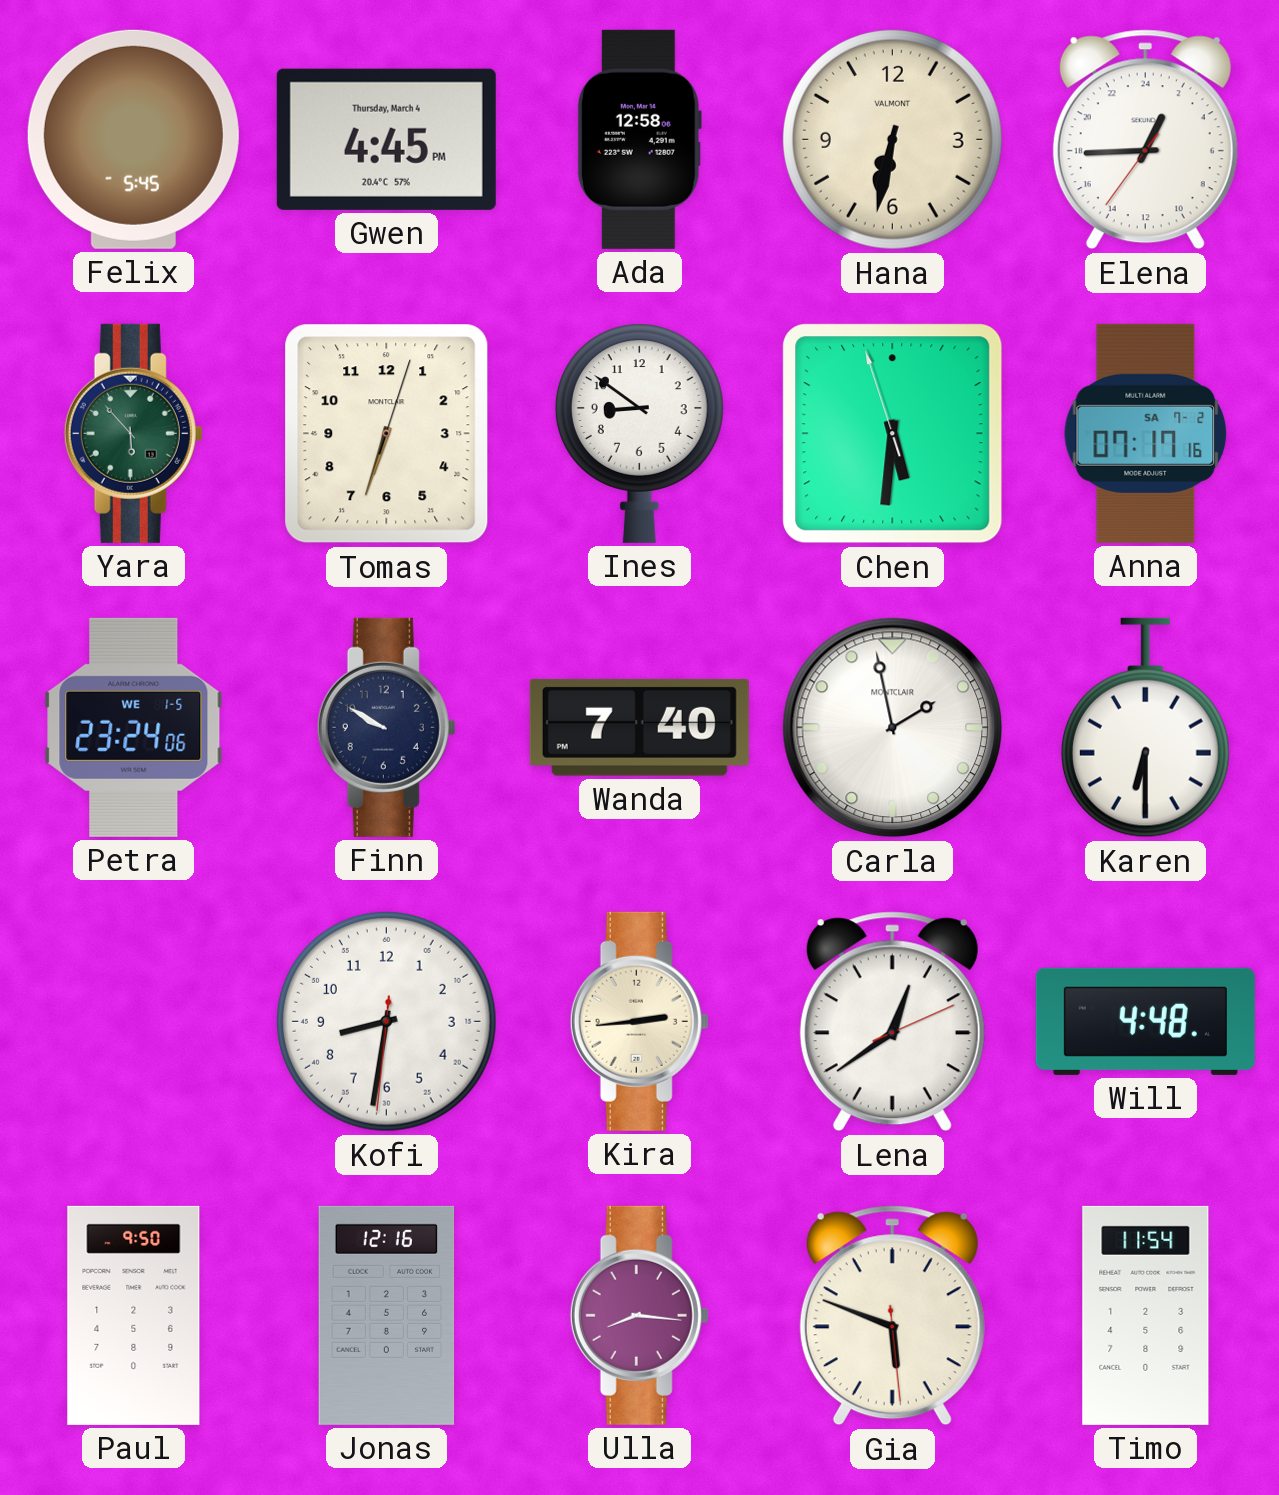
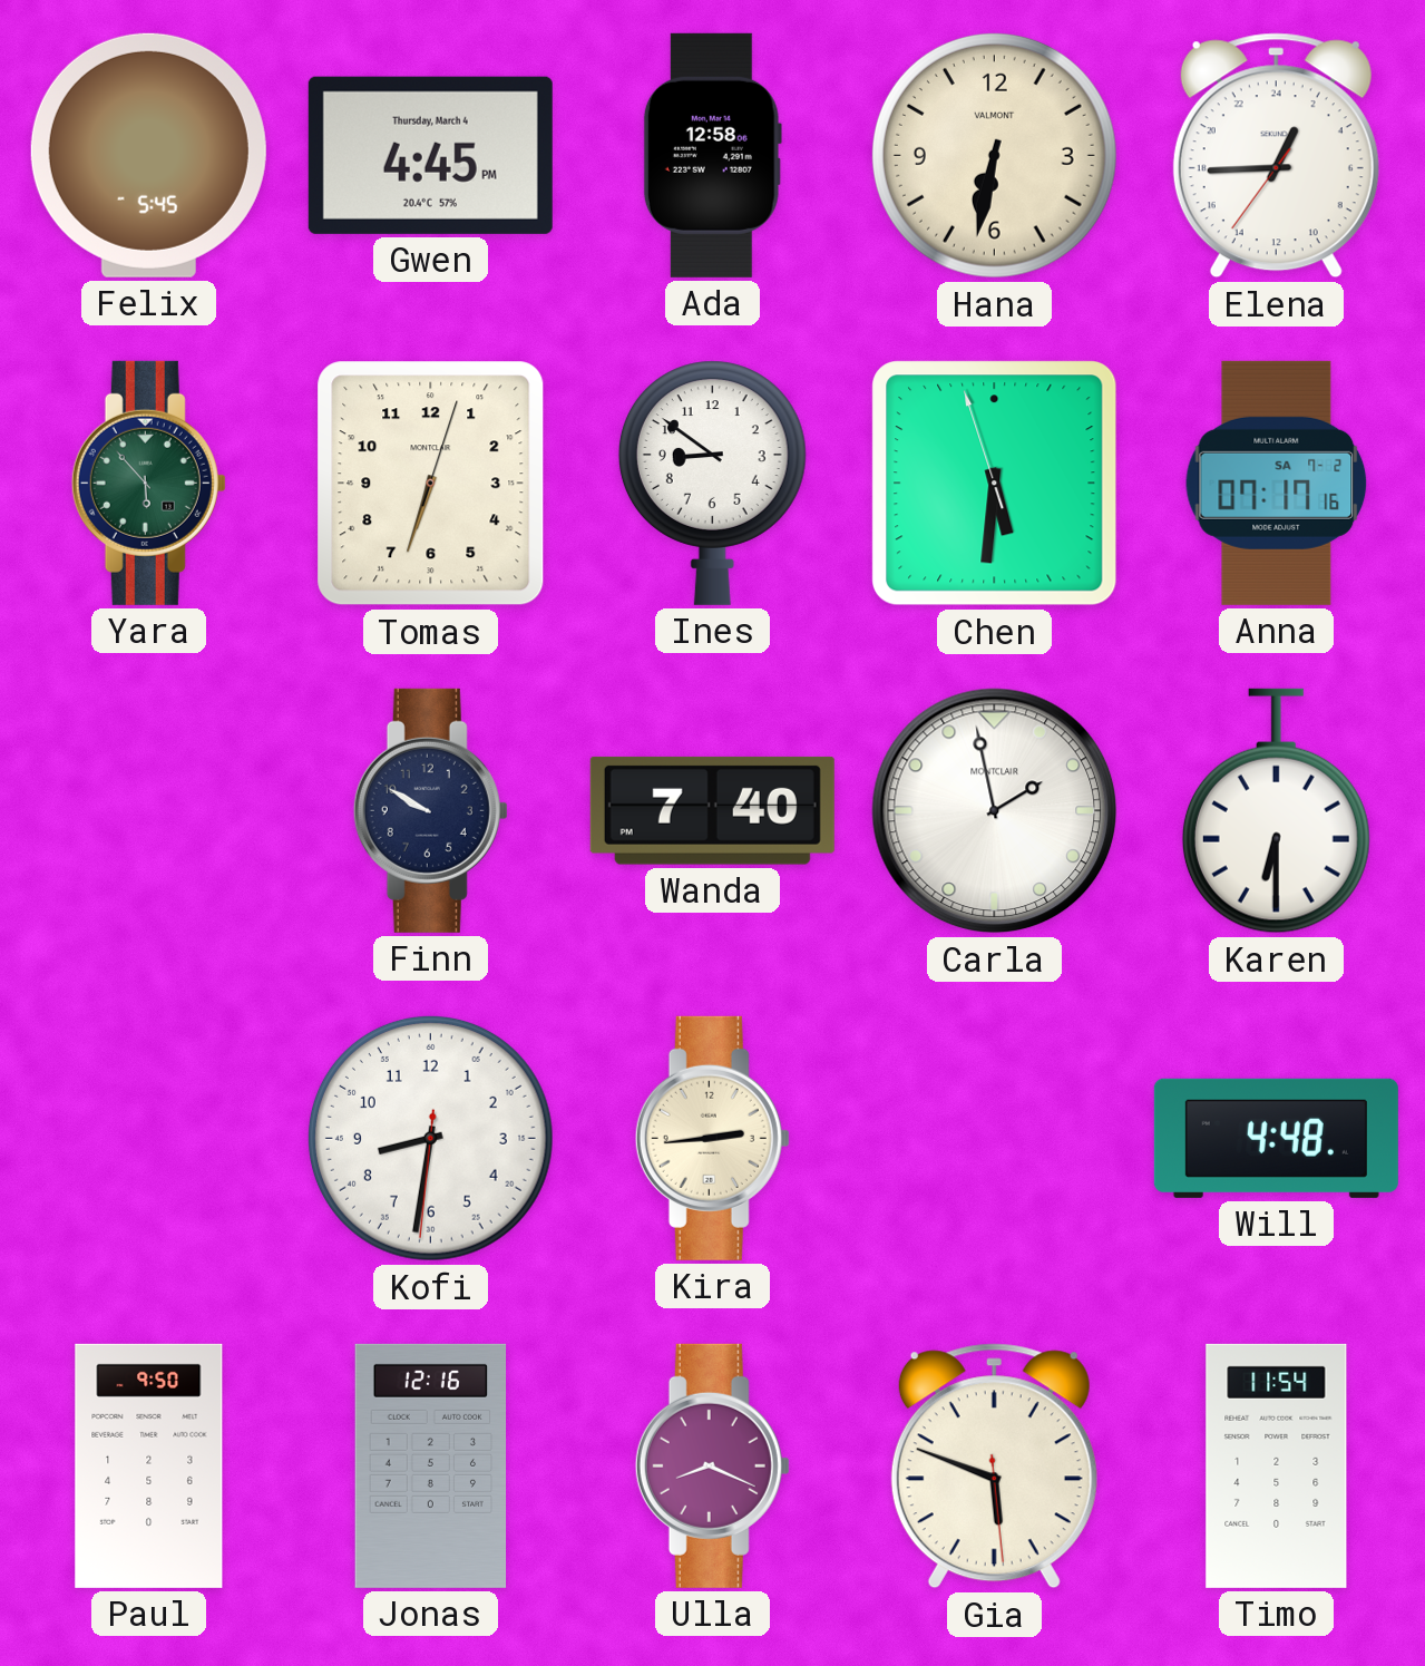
Petra: 23:24 -> none
Lena: 12:39 -> none
Ulla: 8:16 -> 8:19
